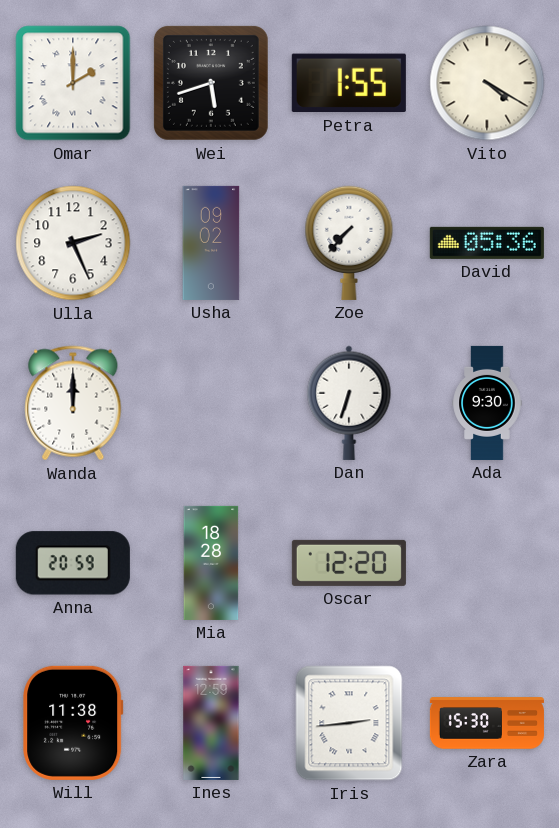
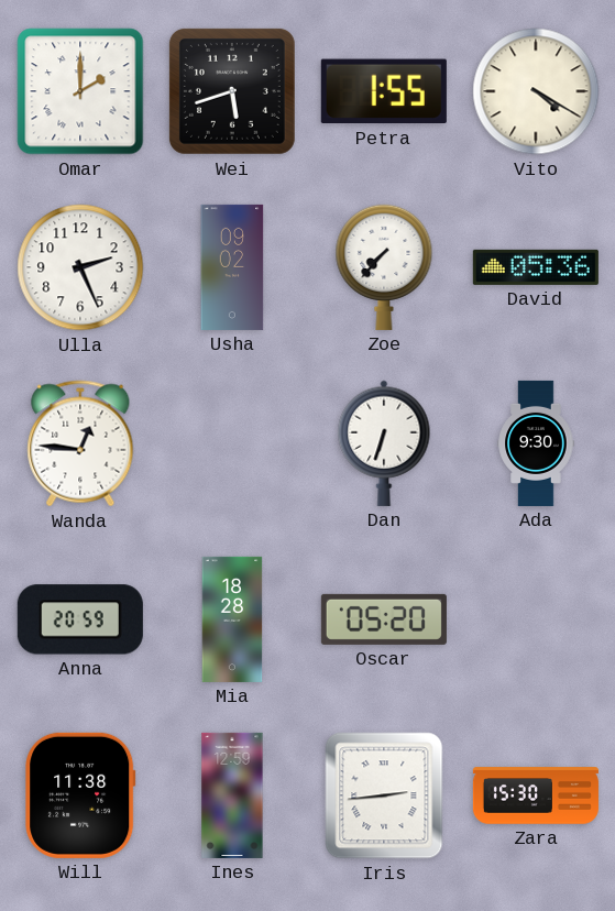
Wanda: 12:00 -> 12:46
Oscar: 12:20 -> 05:20
